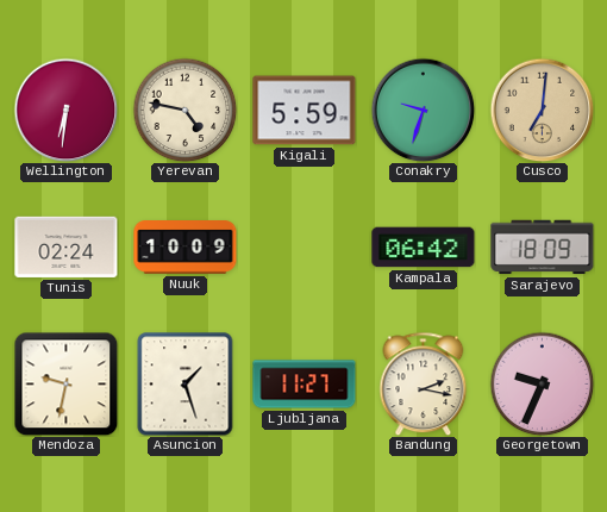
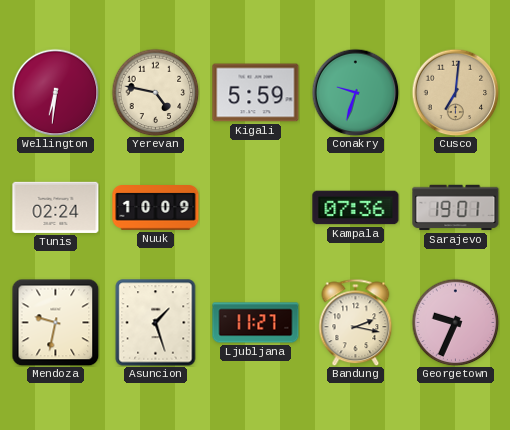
Kampala: 06:42 -> 07:36
Sarajevo: 18:09 -> 19:01
